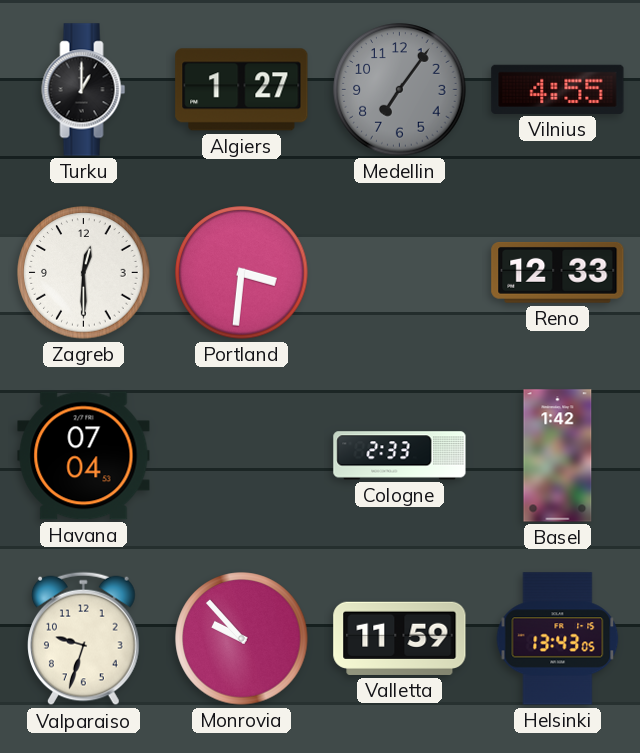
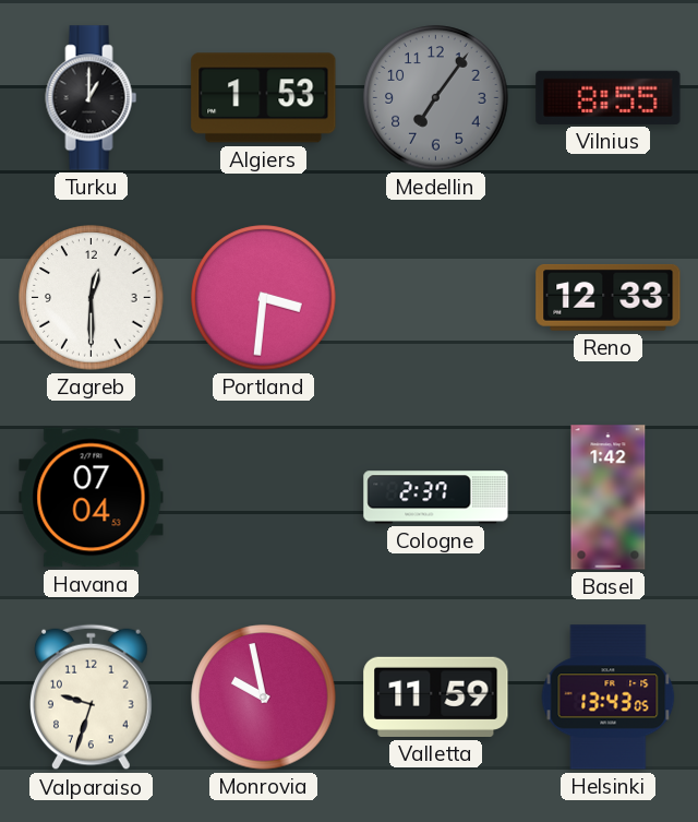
Algiers: 1:27 -> 1:53
Vilnius: 4:55 -> 8:55
Cologne: 2:33 -> 2:37
Monrovia: 9:53 -> 9:58
